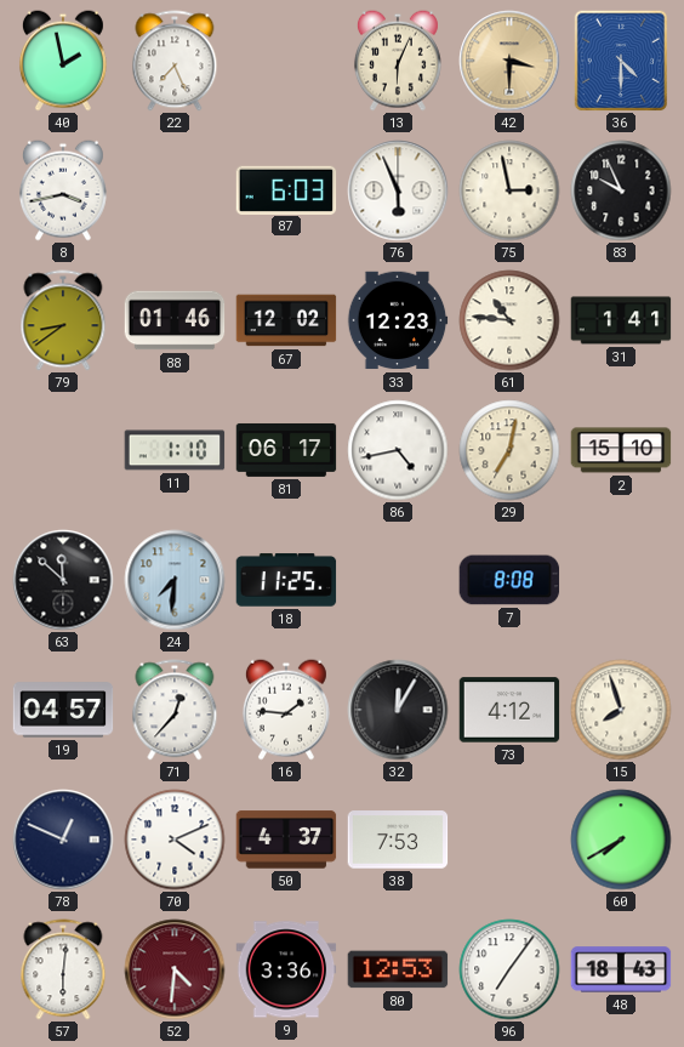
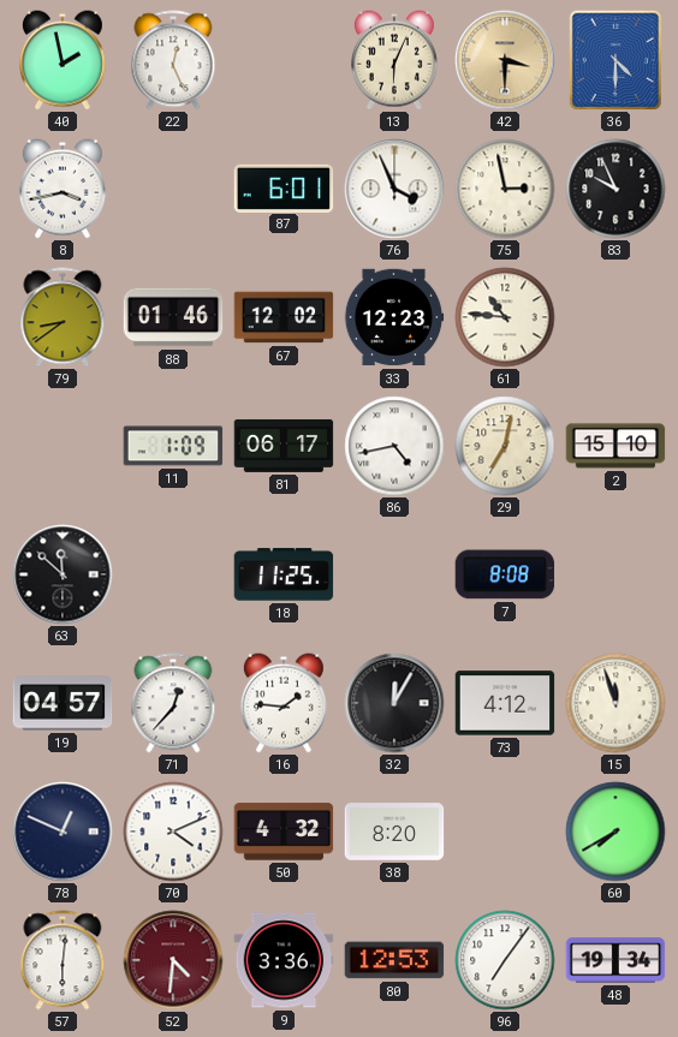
22: 7:26 -> 12:26
87: 6:03 -> 6:01
76: 5:56 -> 3:56
31: 1:41 -> none
11: 1:10 -> 1:09
24: 7:31 -> none
15: 7:57 -> 11:57
50: 4:37 -> 4:32
38: 7:53 -> 8:20
48: 18:43 -> 19:34
